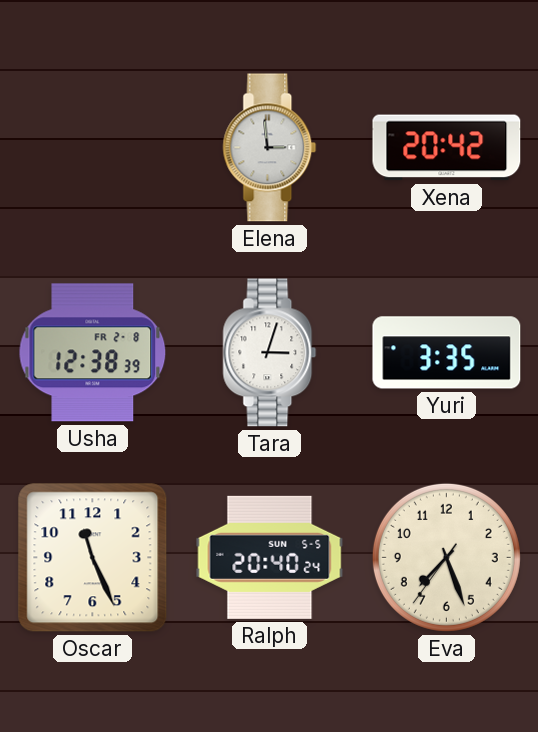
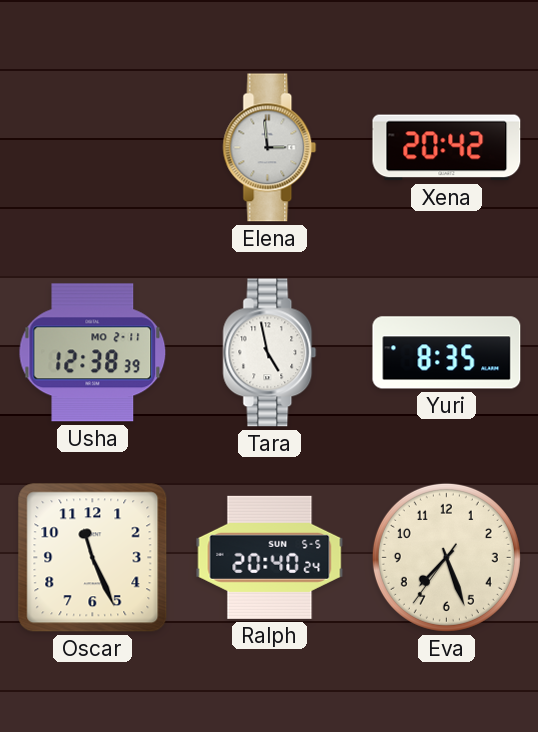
Usha date: FR 2-8 -> MO 2-11
Tara: 3:03 -> 4:58
Yuri: 3:35 -> 8:35
